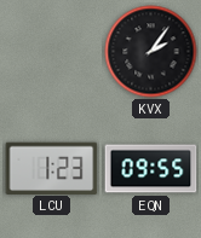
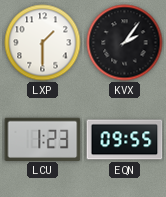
LXP: none -> 1:30
